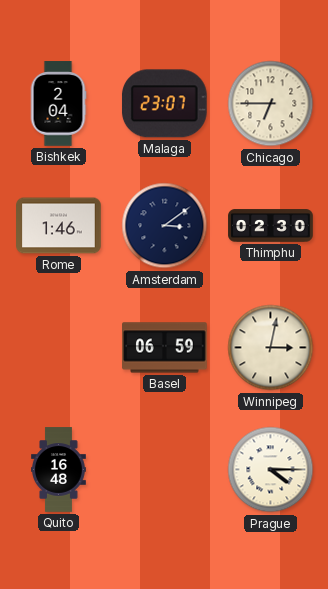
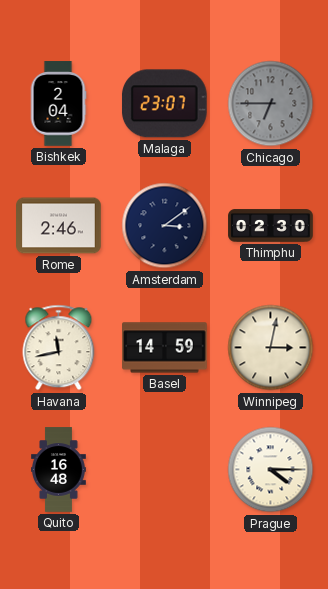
Chicago dial: cream -> grey
Rome: 1:46 -> 2:46
Havana: none -> 11:43
Basel: 06:59 -> 14:59
